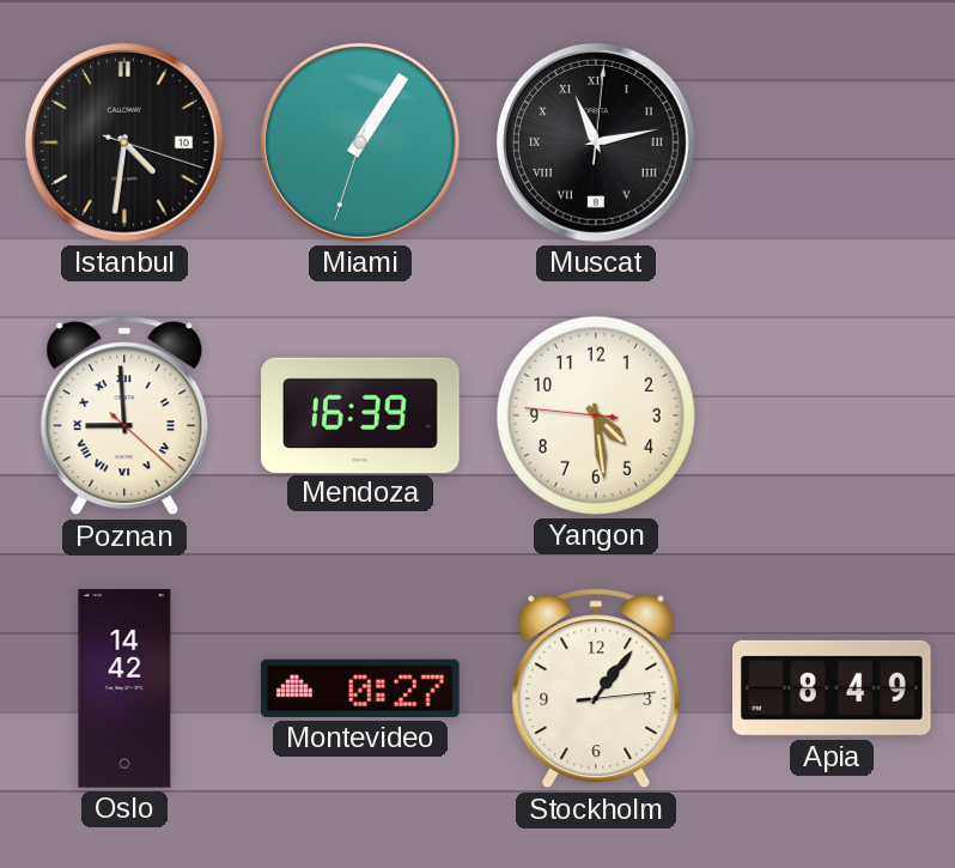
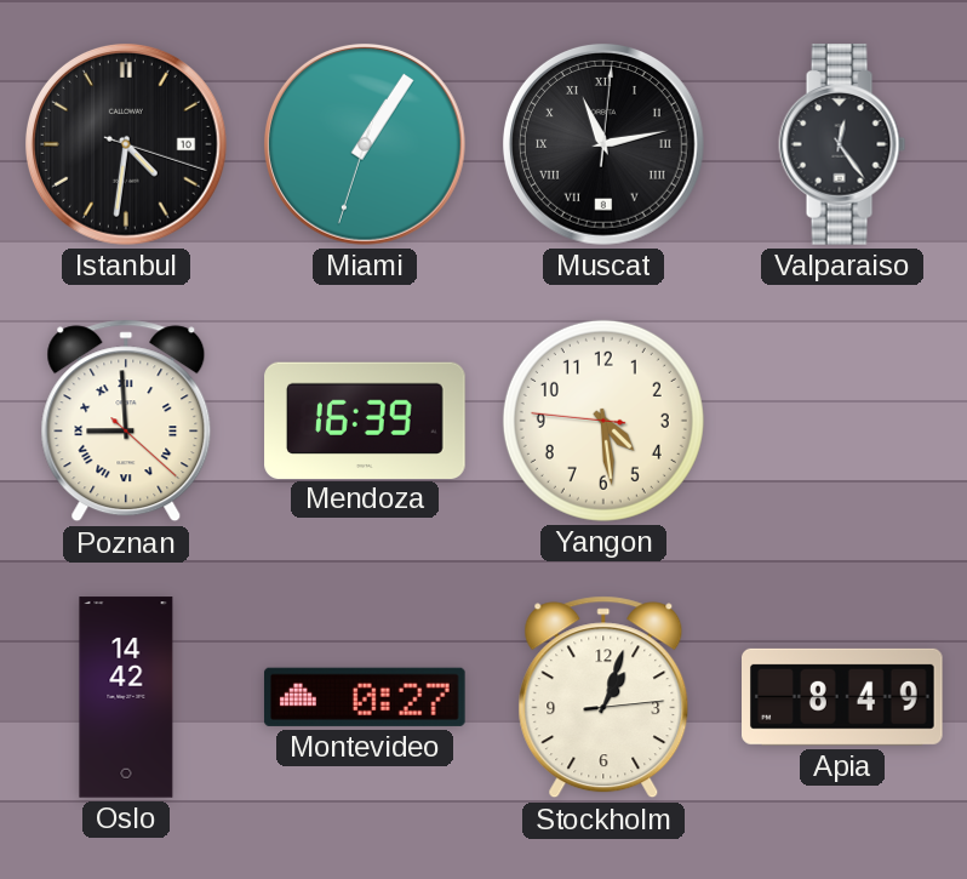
Valparaiso: none -> 12:24
Stockholm: 1:06 -> 1:03
